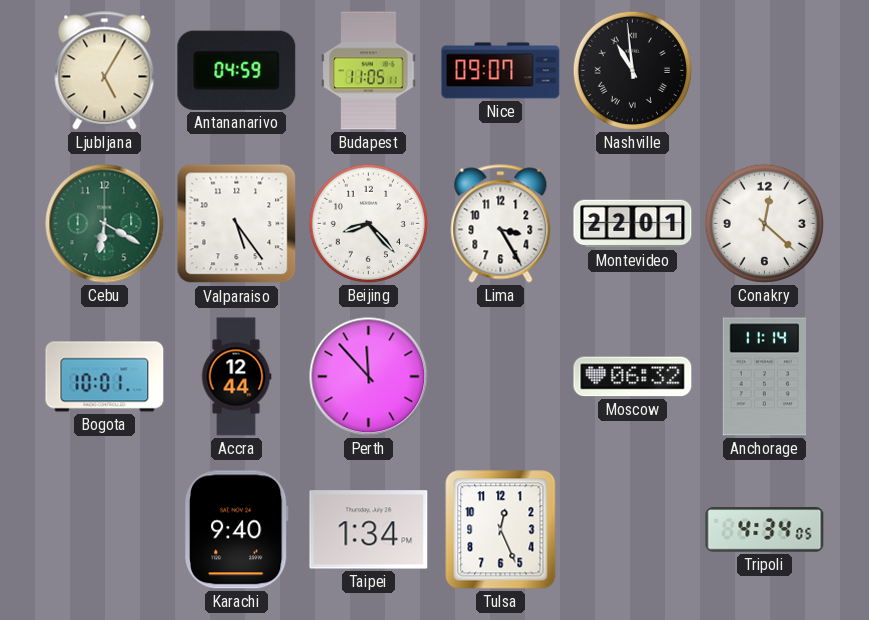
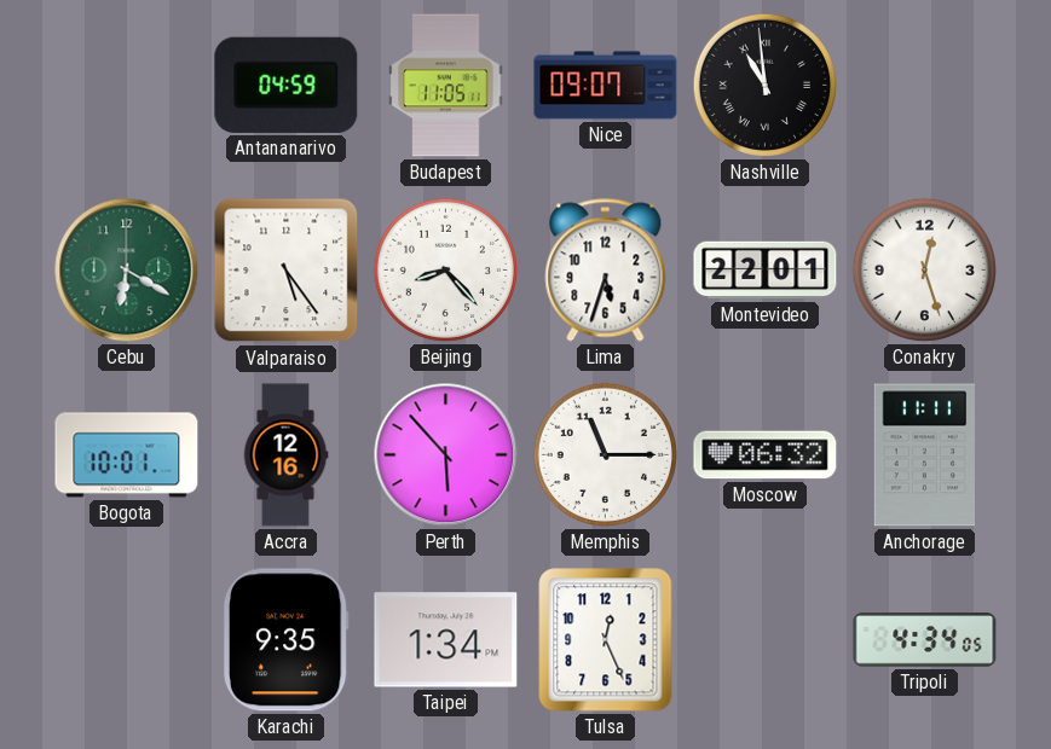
Ljubljana: 5:05 -> none
Lima: 3:25 -> 5:33
Conakry: 12:22 -> 12:27
Accra: 12:44 -> 12:16
Perth: 11:53 -> 5:53
Memphis: none -> 11:15
Anchorage: 11:14 -> 11:11
Karachi: 9:40 -> 9:35
